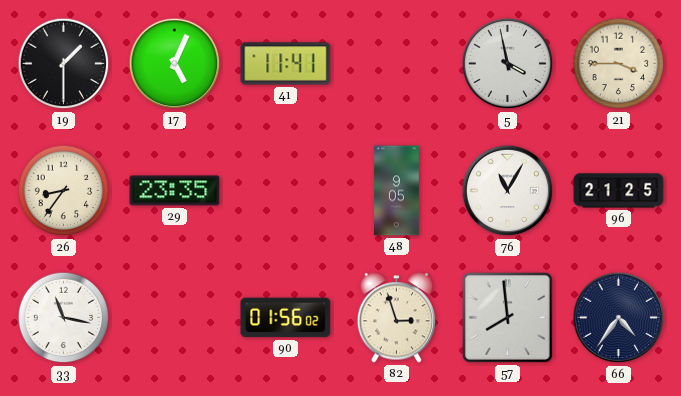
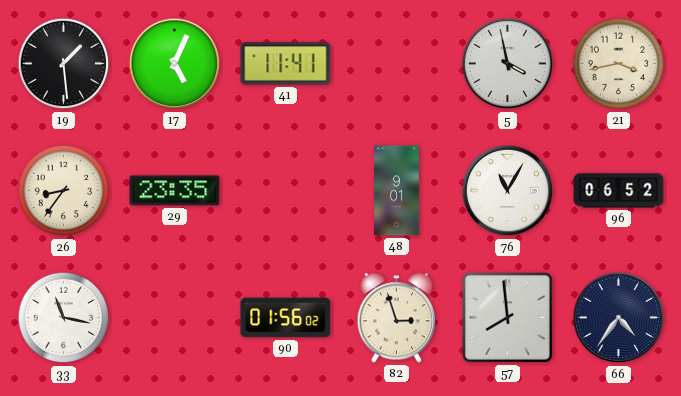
19: 1:30 -> 1:29
21: 3:45 -> 3:43
48: 9:05 -> 9:01
96: 21:25 -> 06:52
